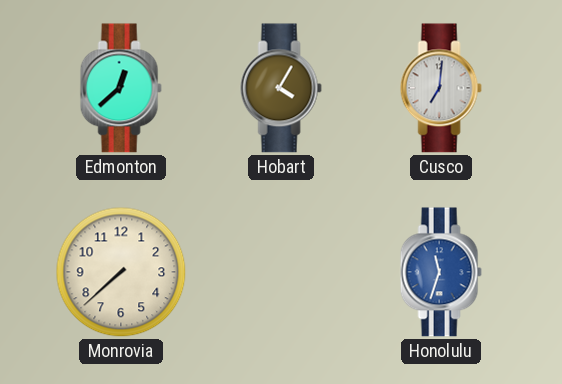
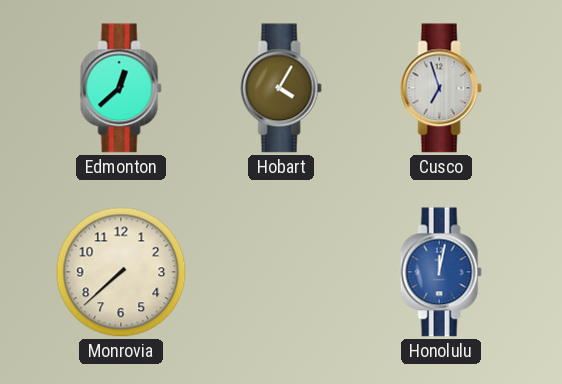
Cusco: 7:01 -> 6:57
Honolulu: 11:33 -> 12:02
